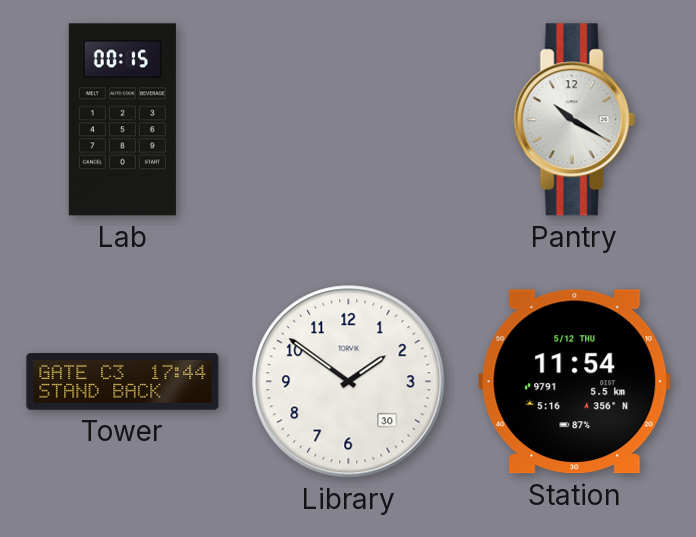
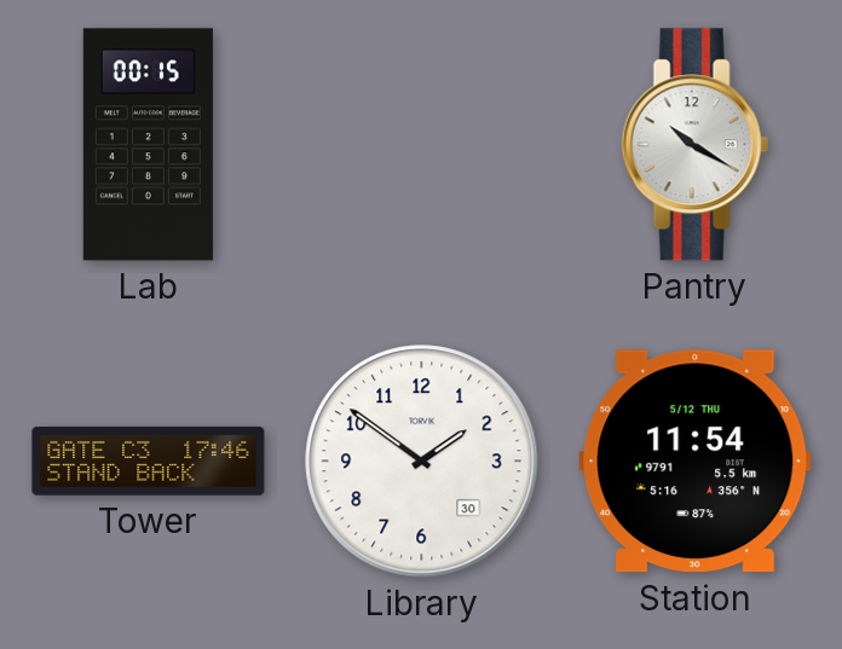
Tower: 17:44 -> 17:46
